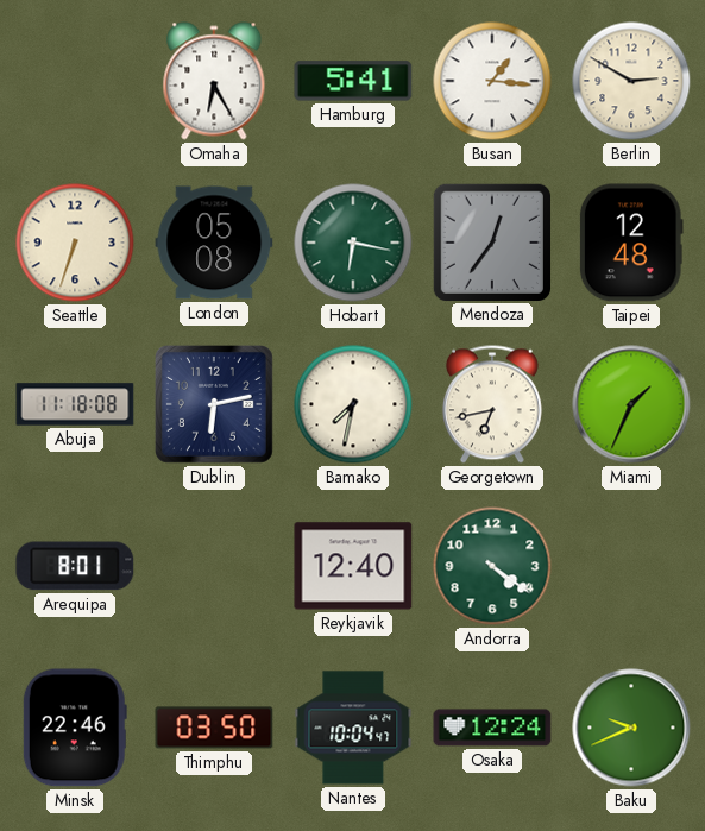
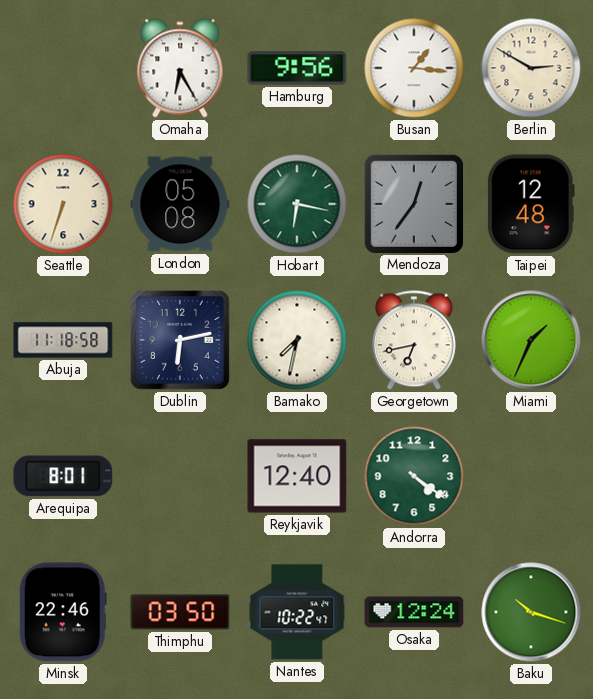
Hamburg: 5:41 -> 9:56
Abuja: 11:18:08 -> 11:18:58
Nantes: 10:04 -> 10:22
Baku: 9:41 -> 10:18
